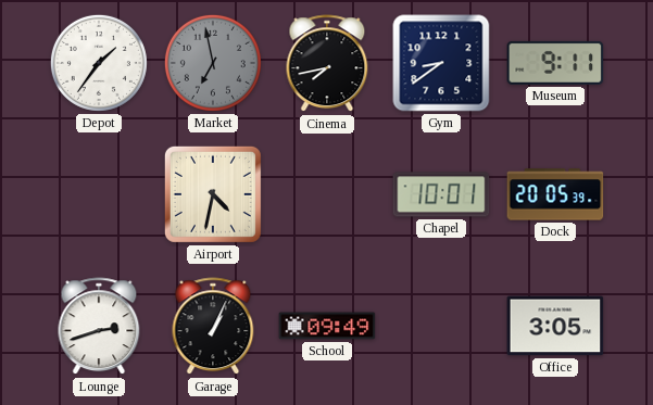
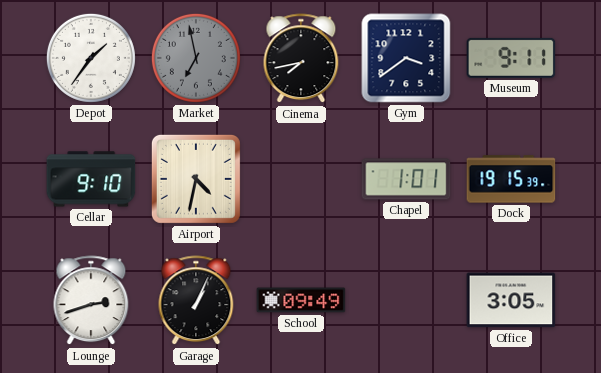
Gym: 8:39 -> 3:39
Cellar: none -> 9:10
Chapel: 10:01 -> 1:01
Dock: 20:05 -> 19:15
